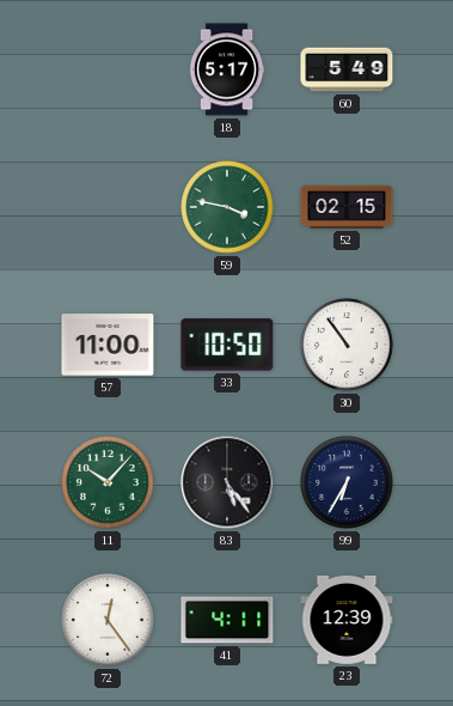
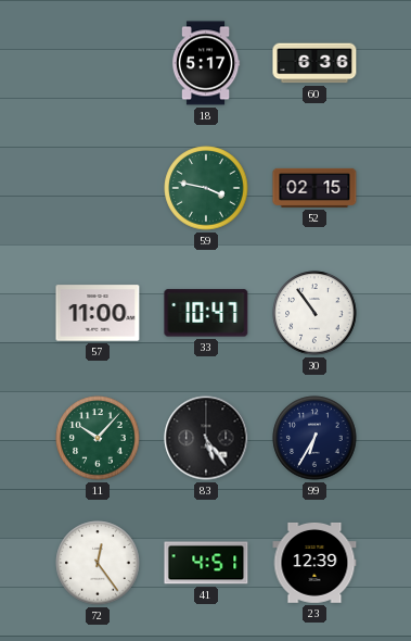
60: 5:49 -> 6:36
33: 10:50 -> 10:47
41: 4:11 -> 4:51
